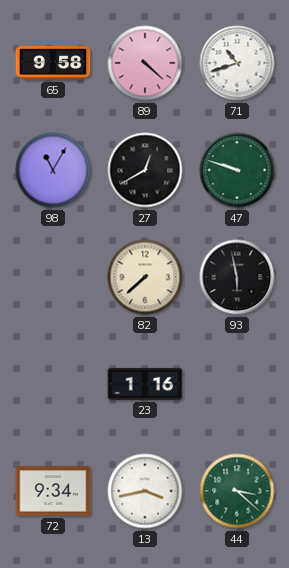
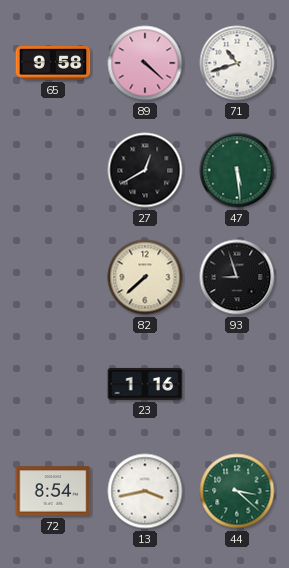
98: 11:05 -> none
47: 9:48 -> 5:29
93: 5:58 -> 8:57
72: 9:34 -> 8:54
